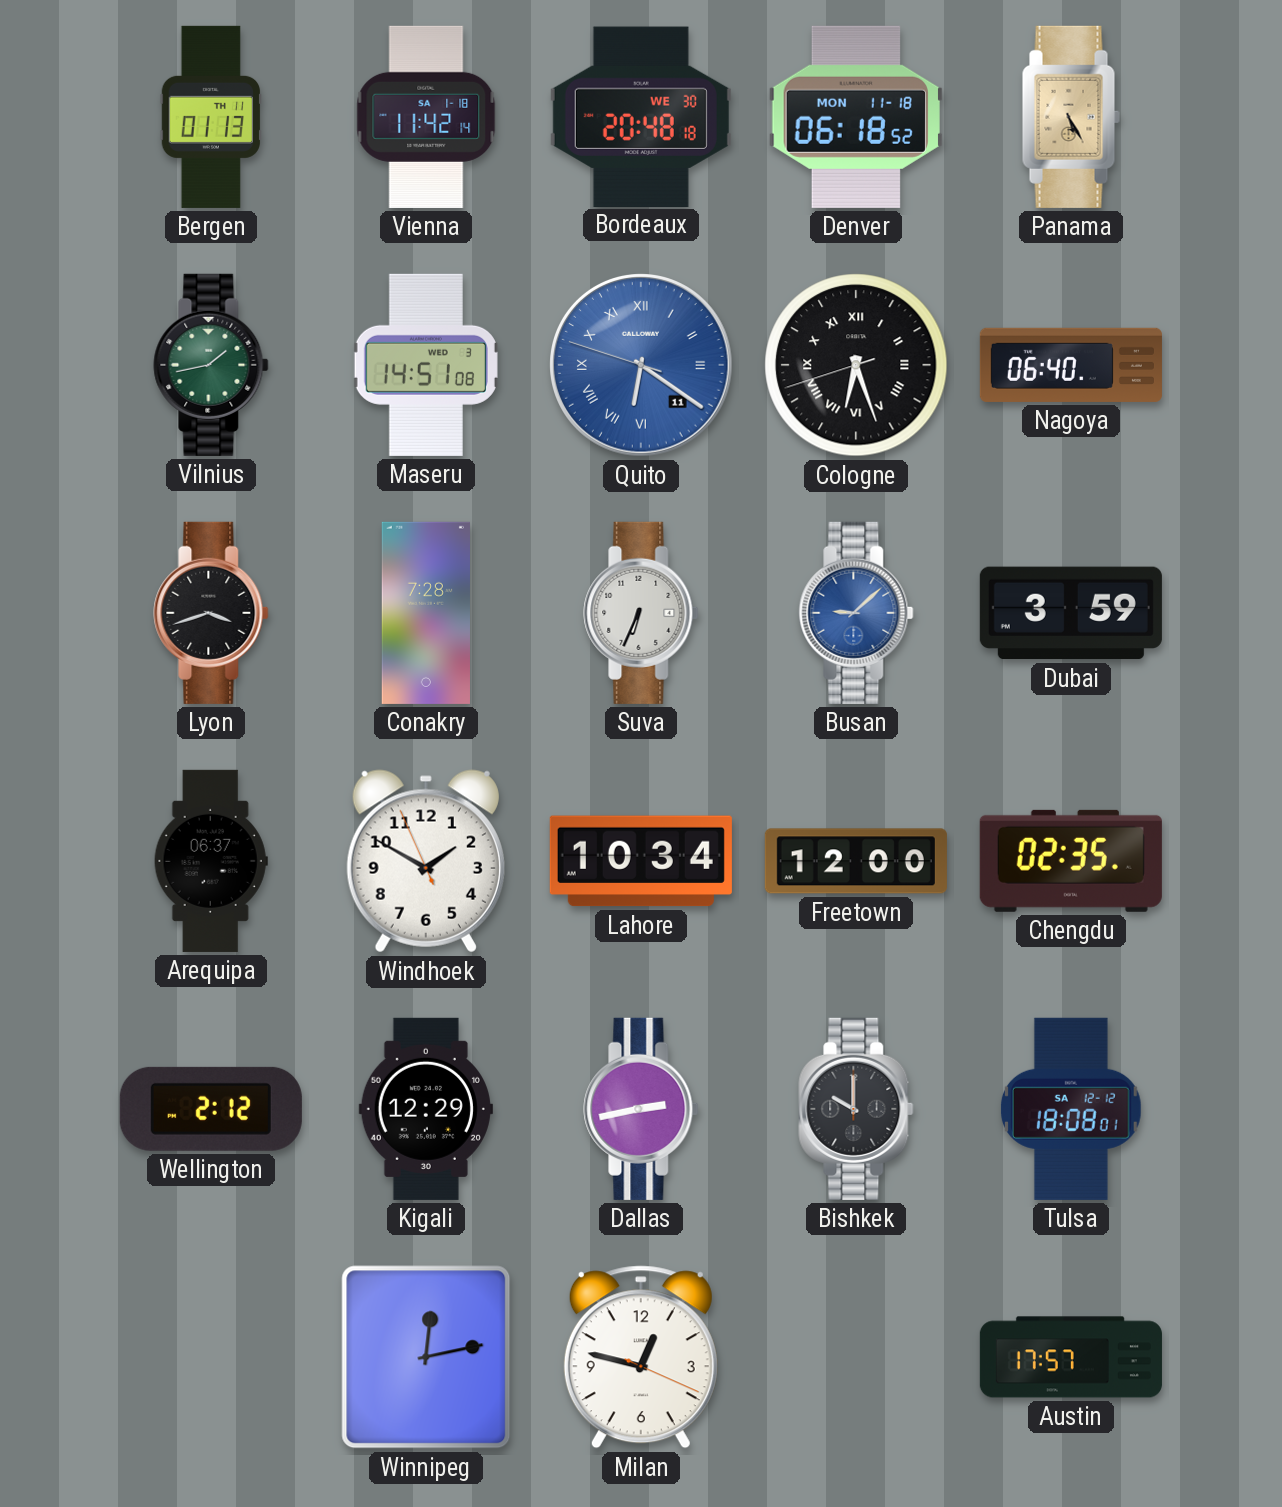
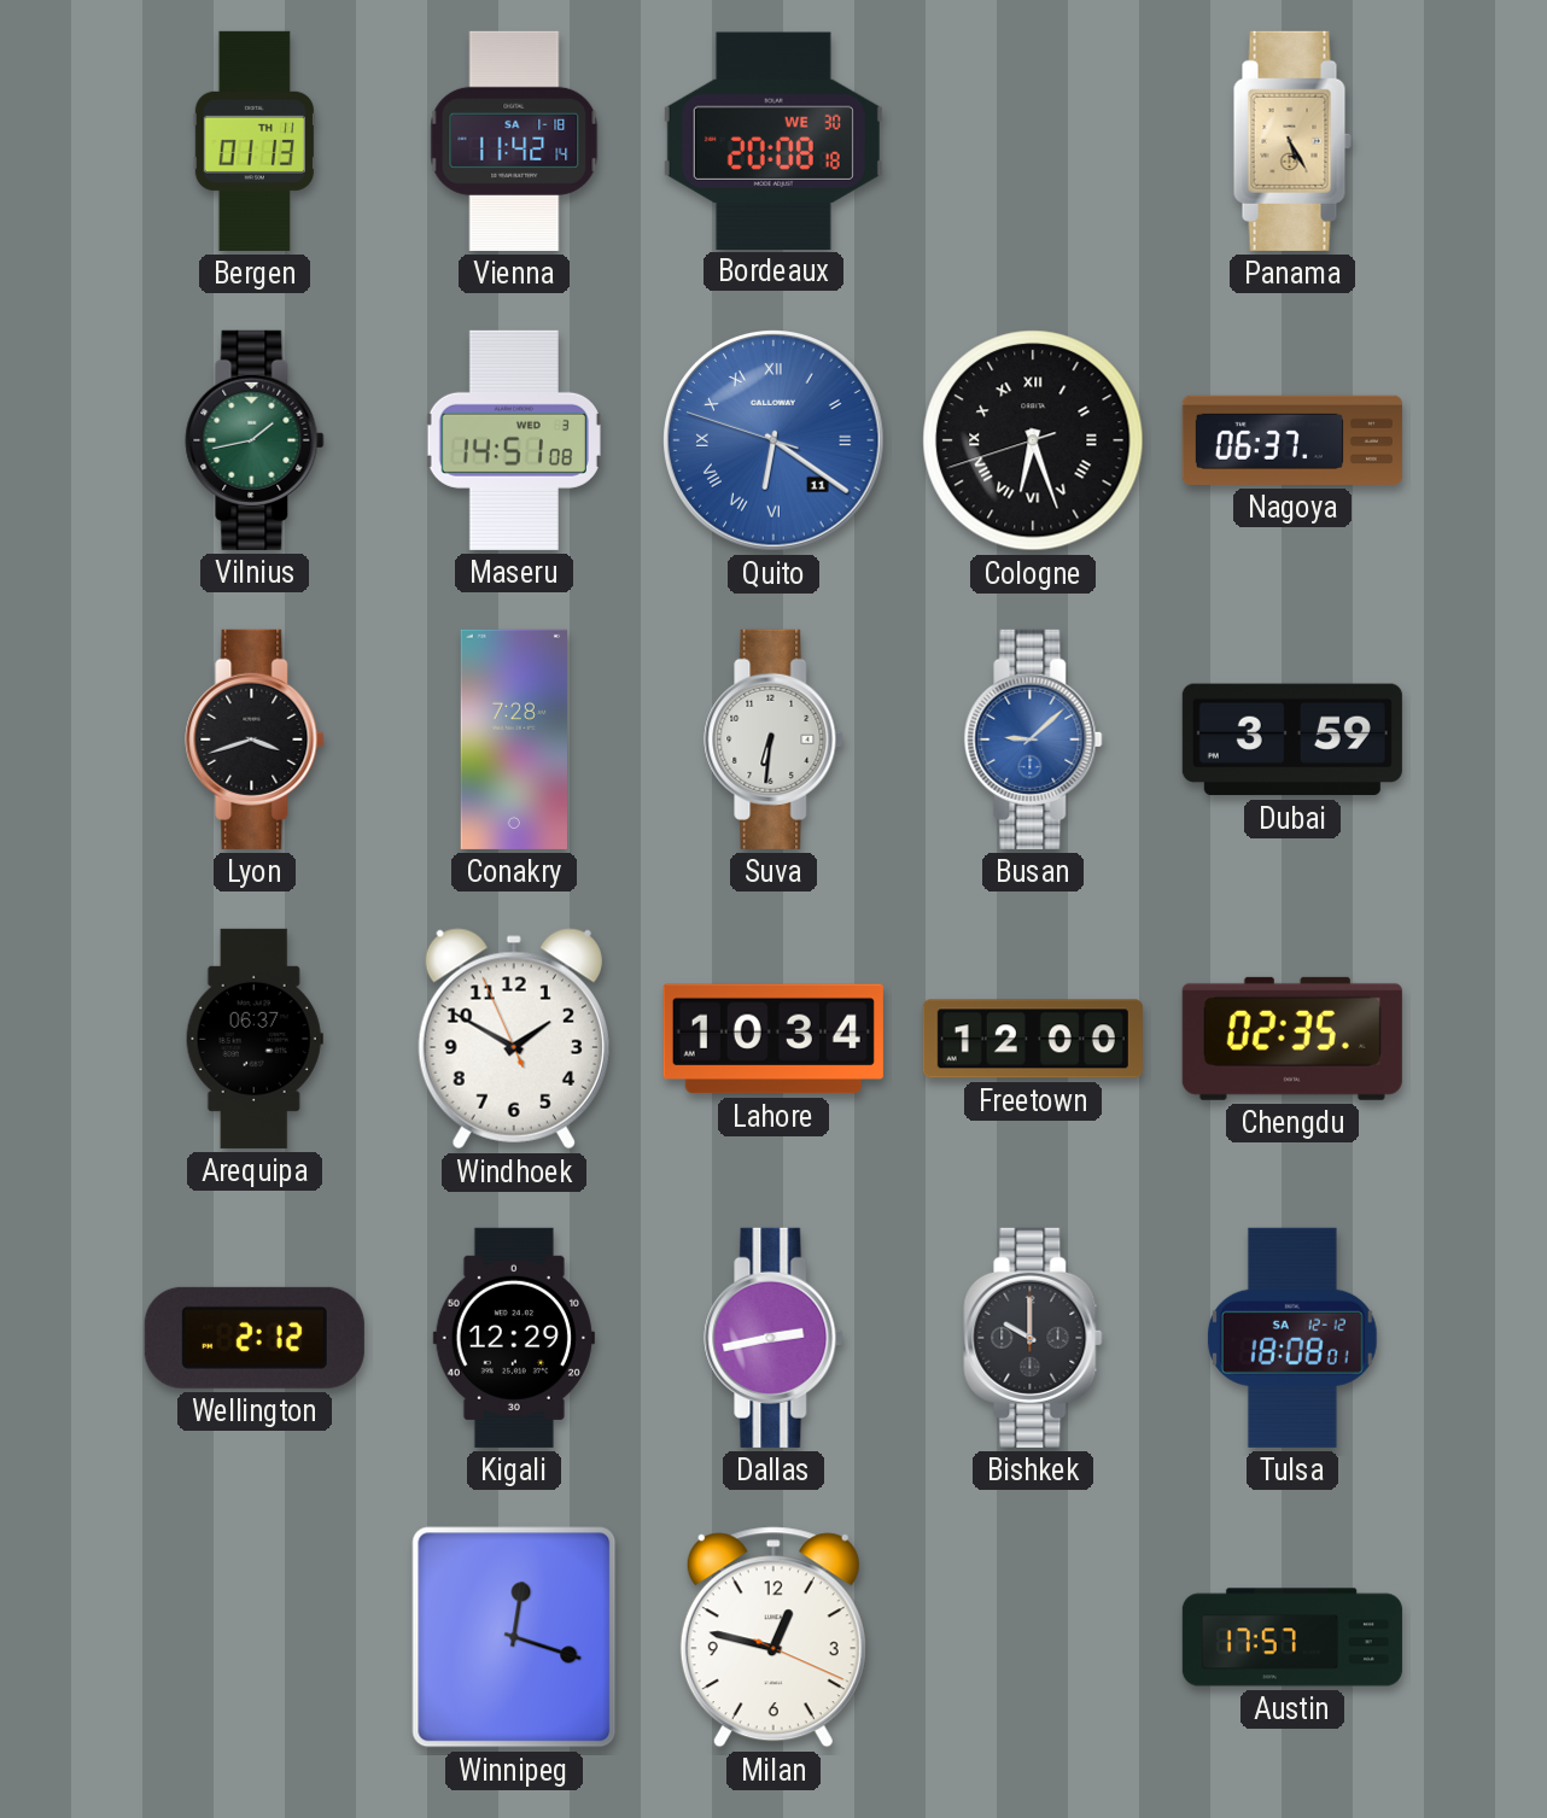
Bordeaux: 20:48 -> 20:08
Denver: 06:18 -> none
Nagoya: 06:40 -> 06:37
Suva: 6:34 -> 6:31
Winnipeg: 12:13 -> 12:18
